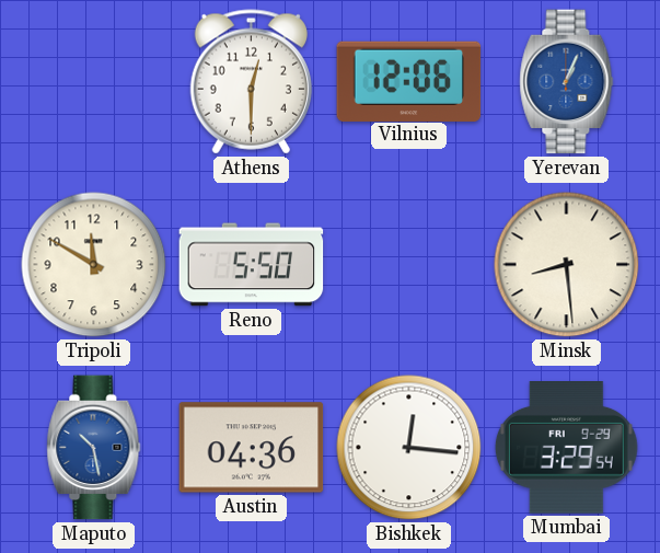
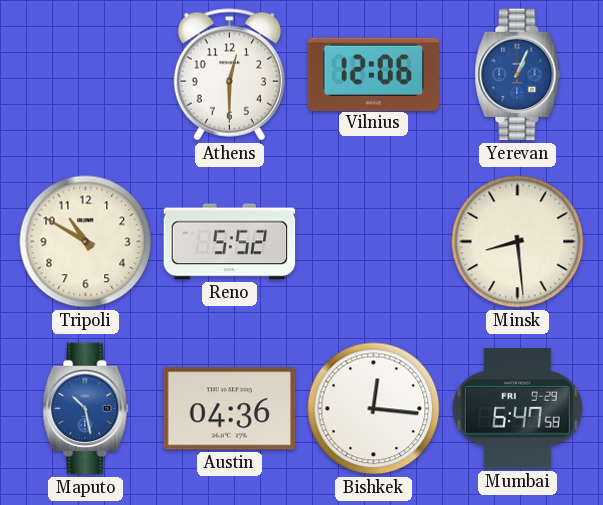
Tripoli: 11:50 -> 10:50
Reno: 5:50 -> 5:52
Mumbai: 3:29 -> 6:47
